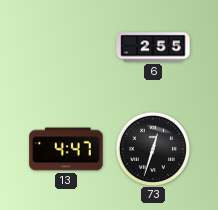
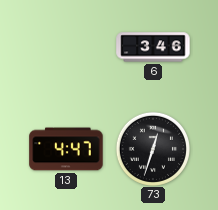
6: 2:55 -> 3:46
